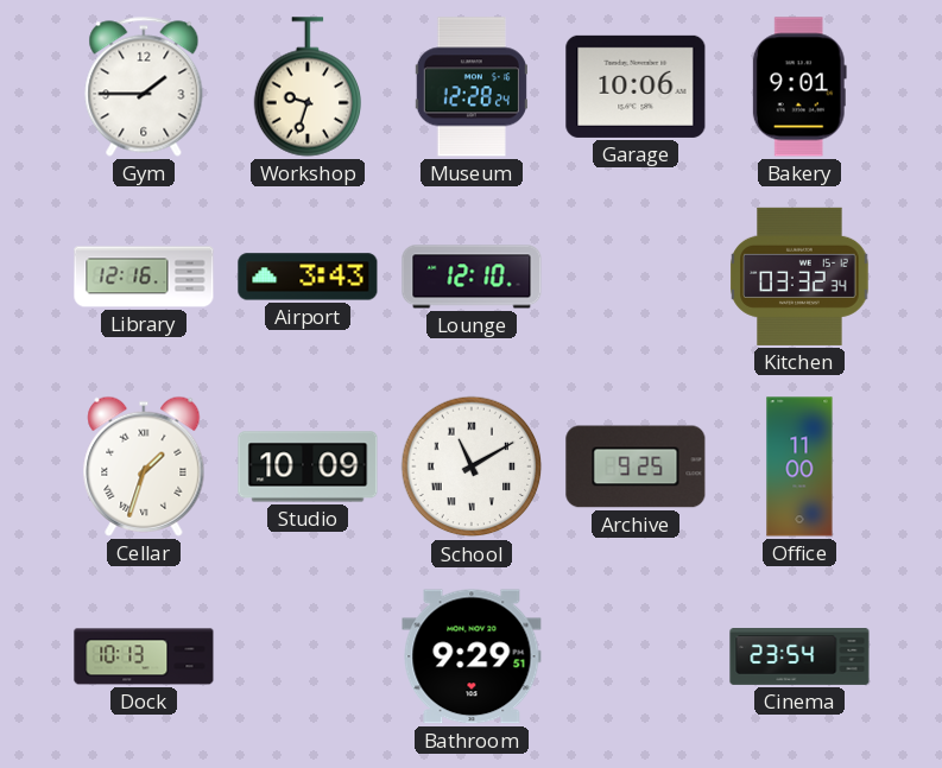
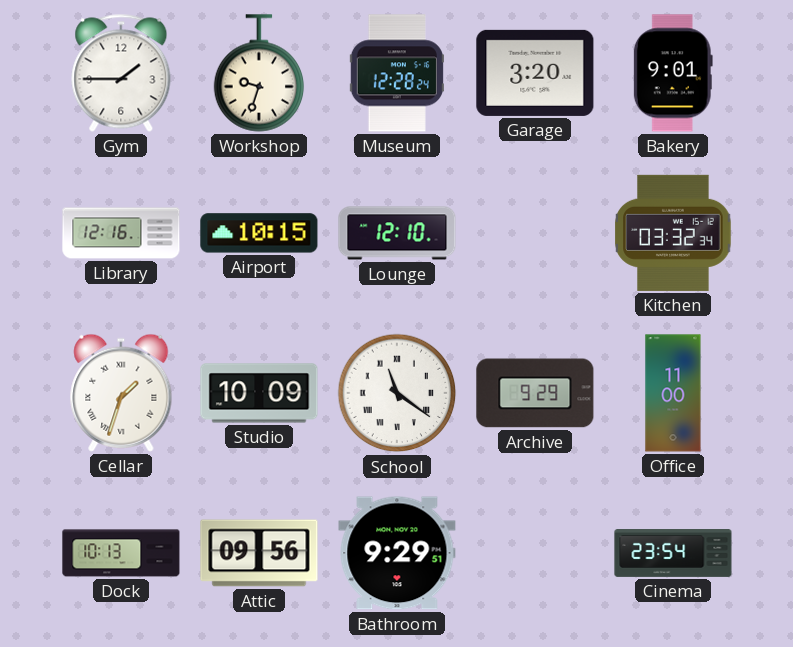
Garage: 10:06 -> 3:20
Airport: 3:43 -> 10:15
School: 11:10 -> 11:21
Archive: 9:25 -> 9:29
Attic: none -> 09:56
